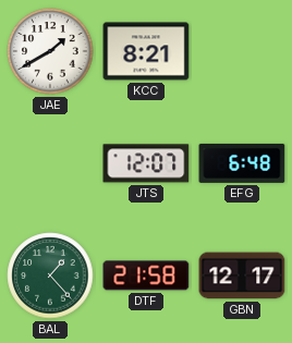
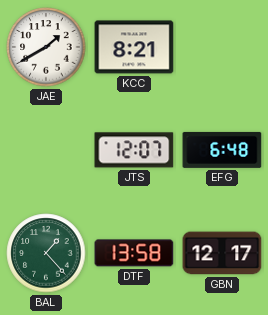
DTF: 21:58 -> 13:58
